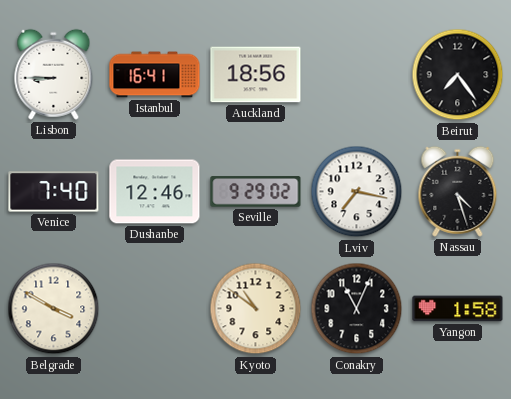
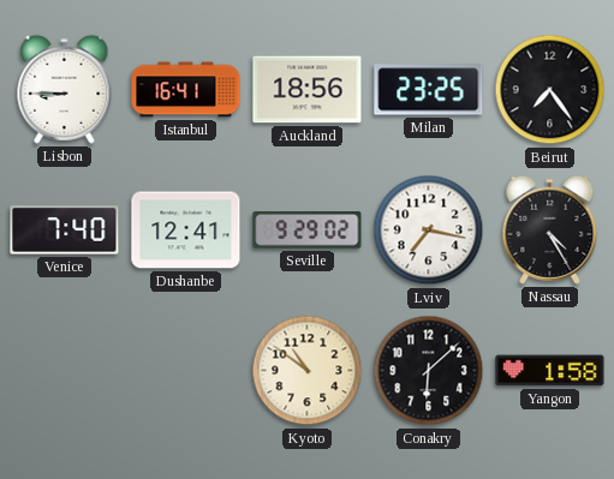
Milan: none -> 23:25
Dushanbe: 12:46 -> 12:41
Nassau: 4:27 -> 4:25
Belgrade: 3:50 -> none
Conakry: 11:04 -> 6:08
